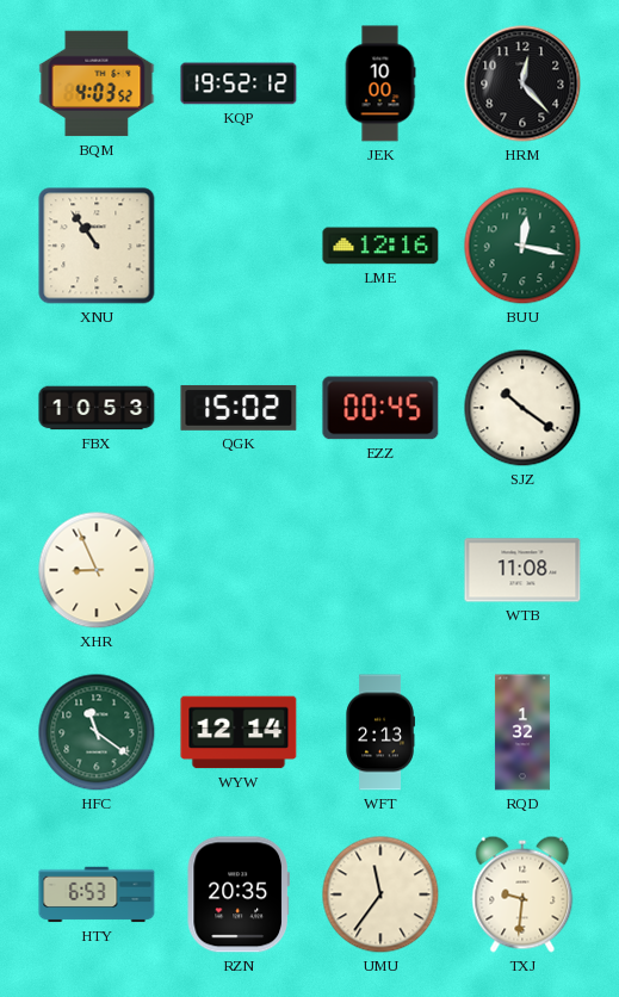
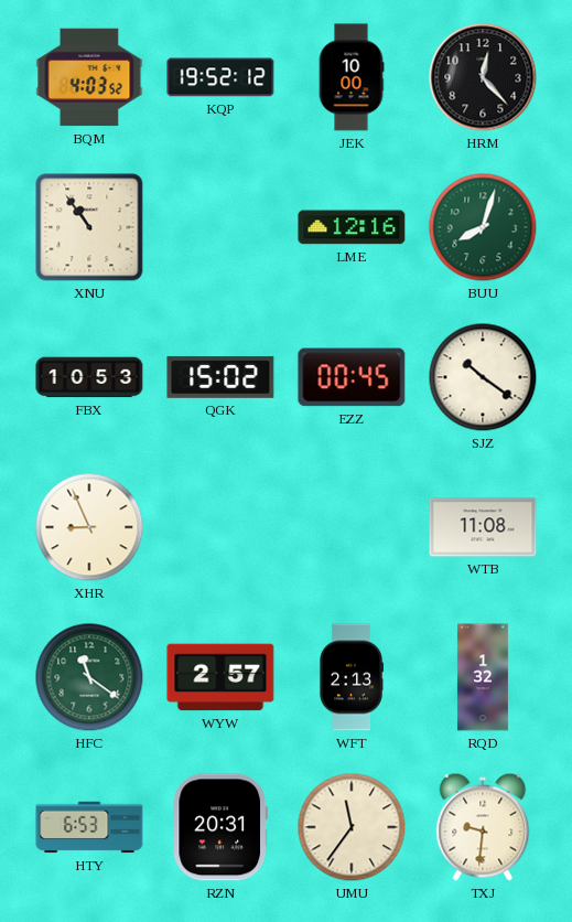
BUU: 12:17 -> 8:03
WYW: 12:14 -> 2:57
RZN: 20:35 -> 20:31
